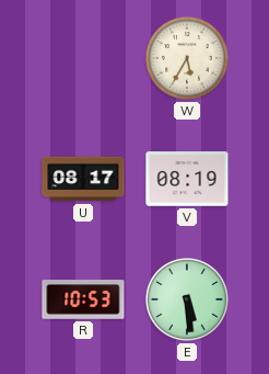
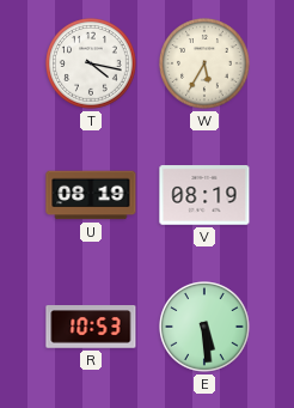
T: none -> 4:17
U: 08:17 -> 08:19
